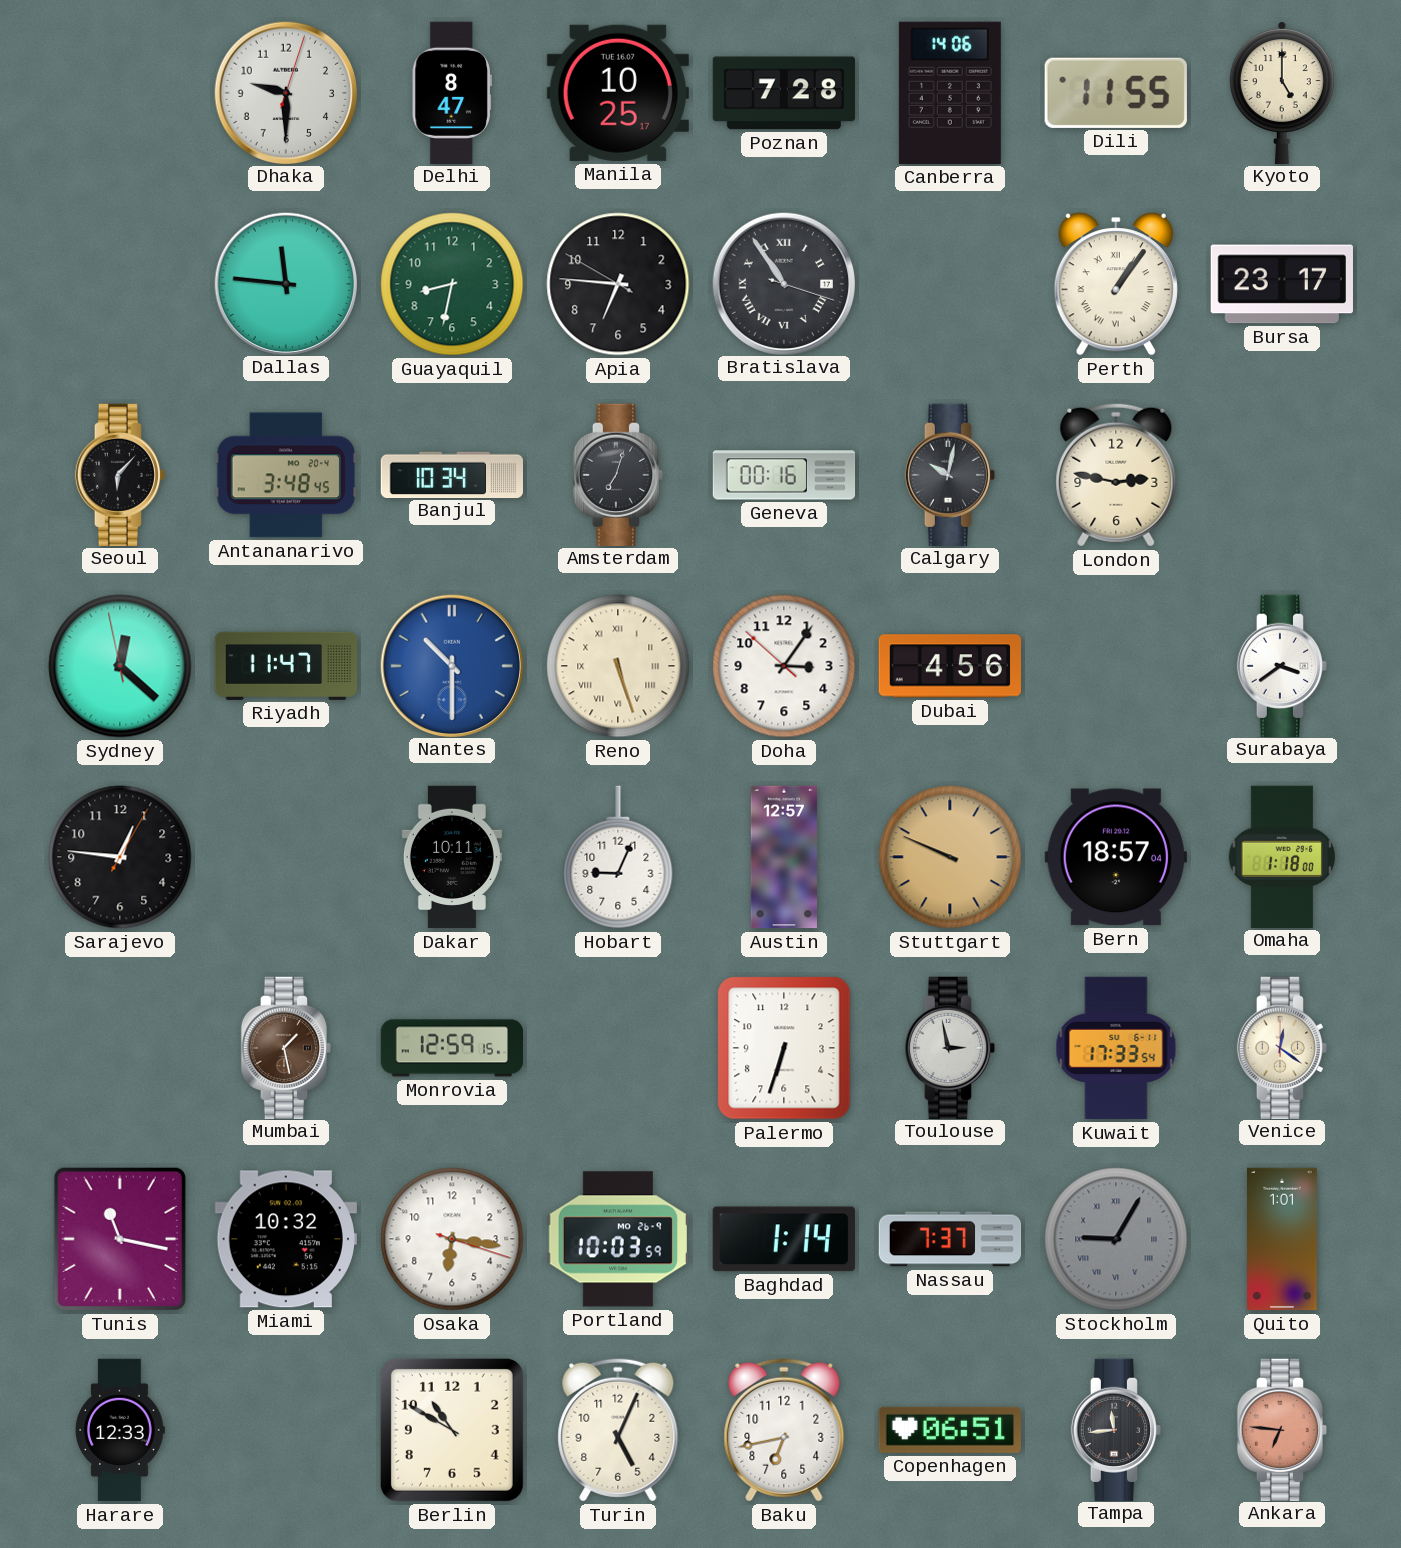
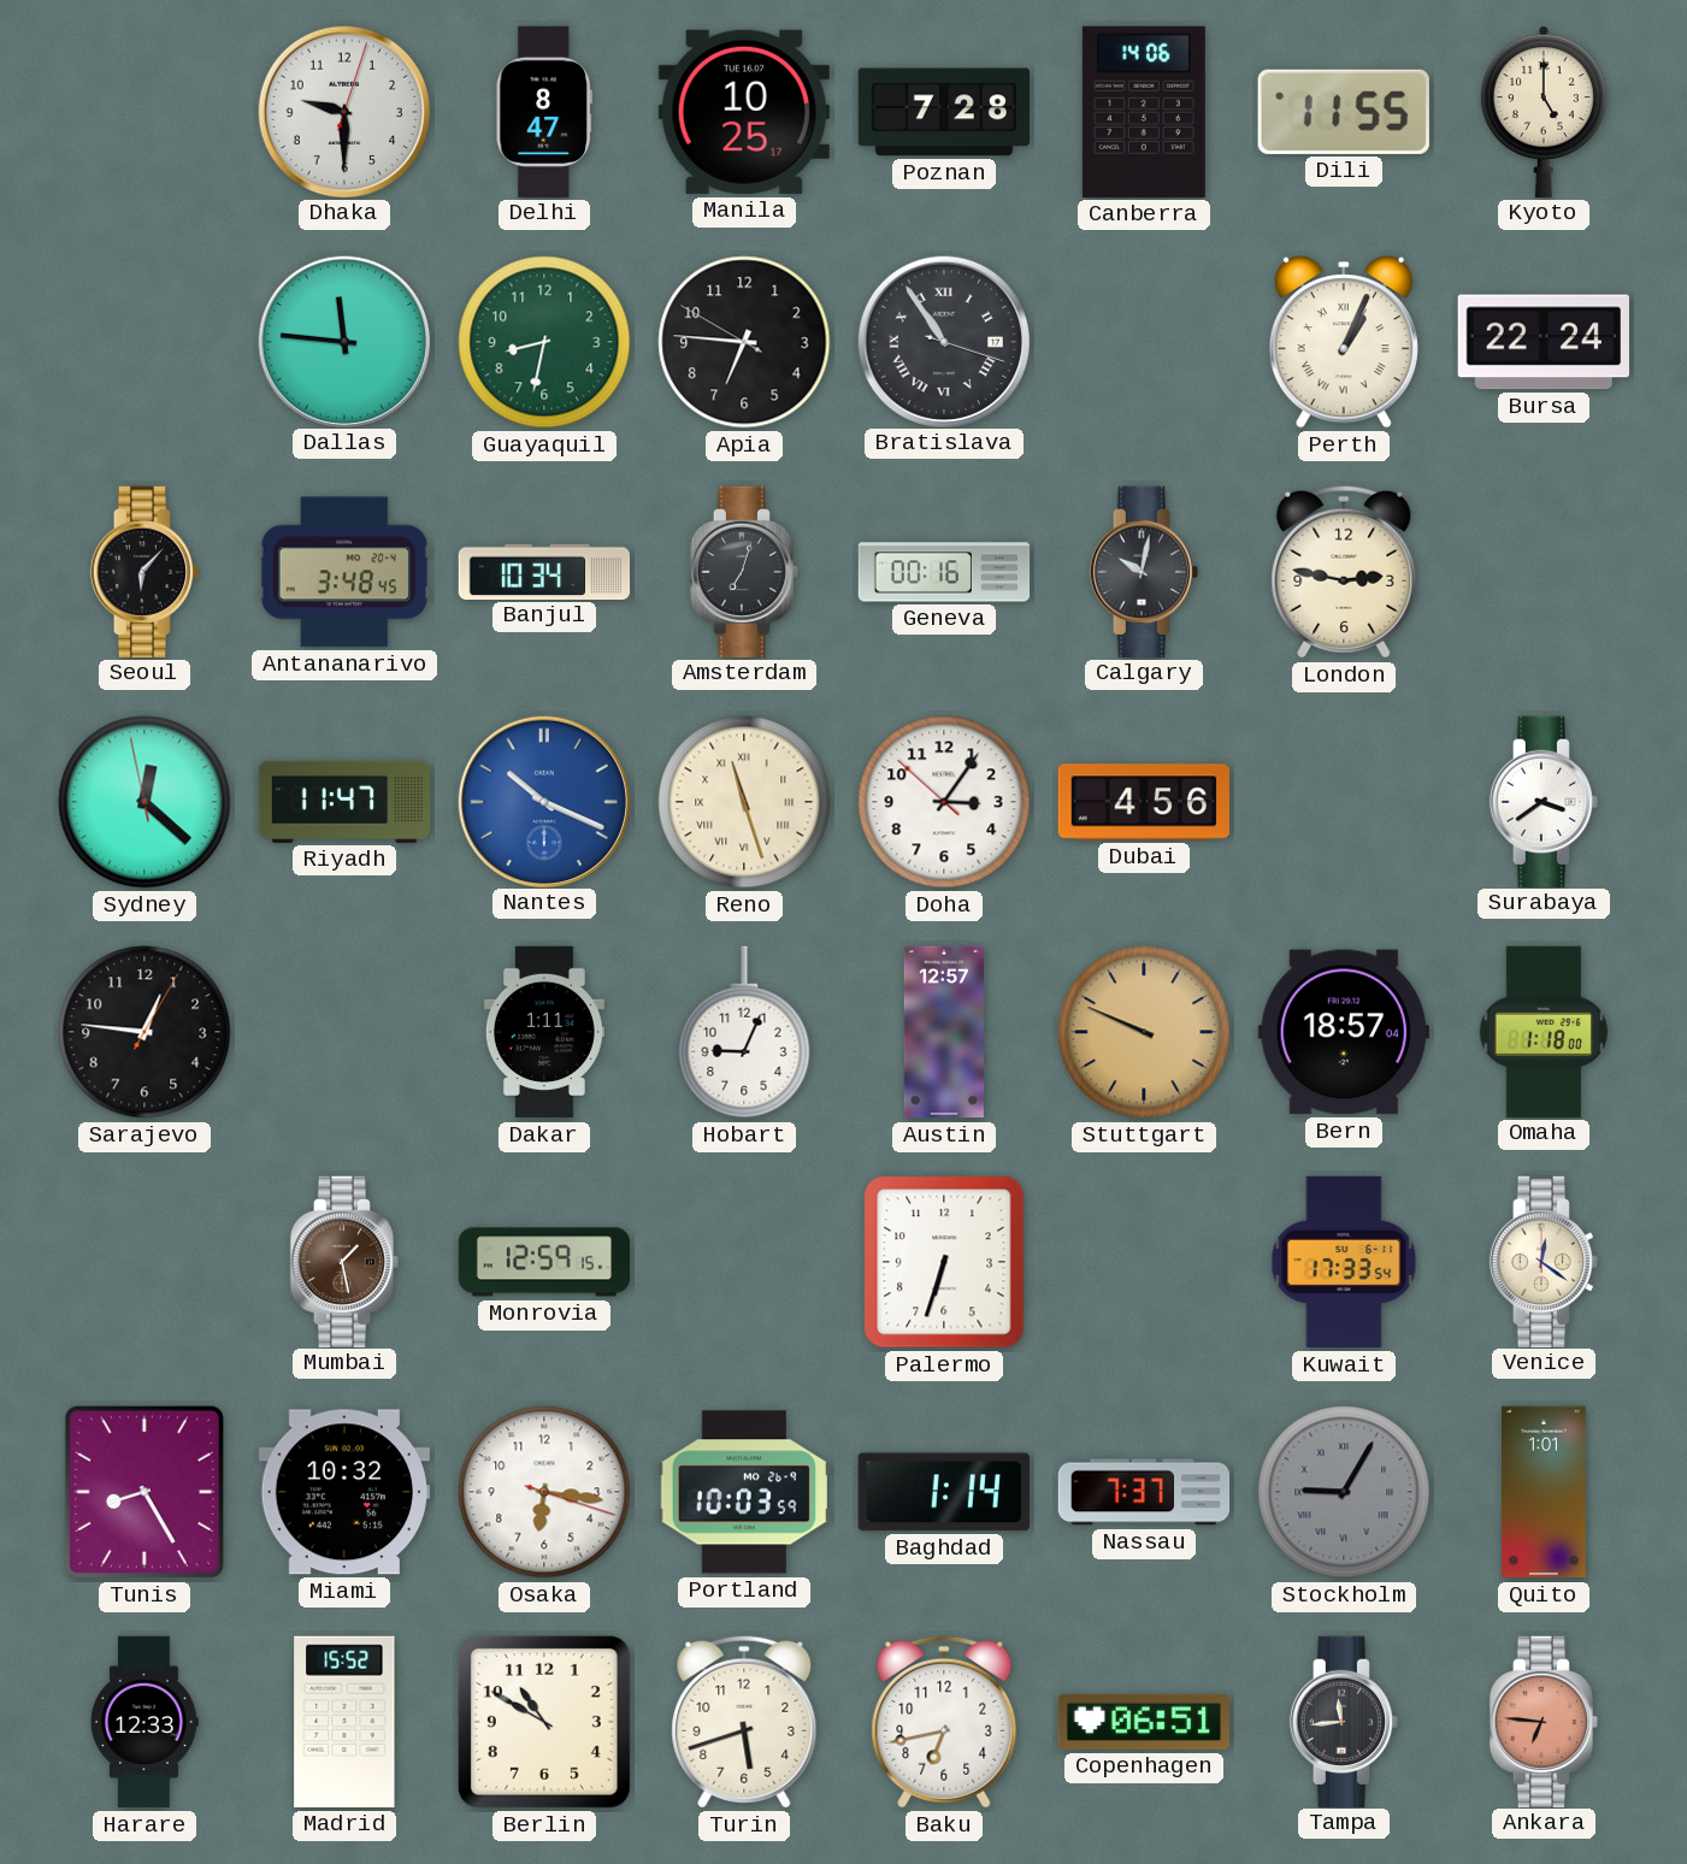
Perth: 1:06 -> 1:04
Bursa: 23:17 -> 22:24
Nantes: 10:30 -> 10:19
Reno: 5:27 -> 11:27
Dakar: 10:11 -> 1:11
Toulouse: 2:58 -> none
Tunis: 11:17 -> 8:25
Madrid: none -> 15:52
Turin: 5:04 -> 5:42
